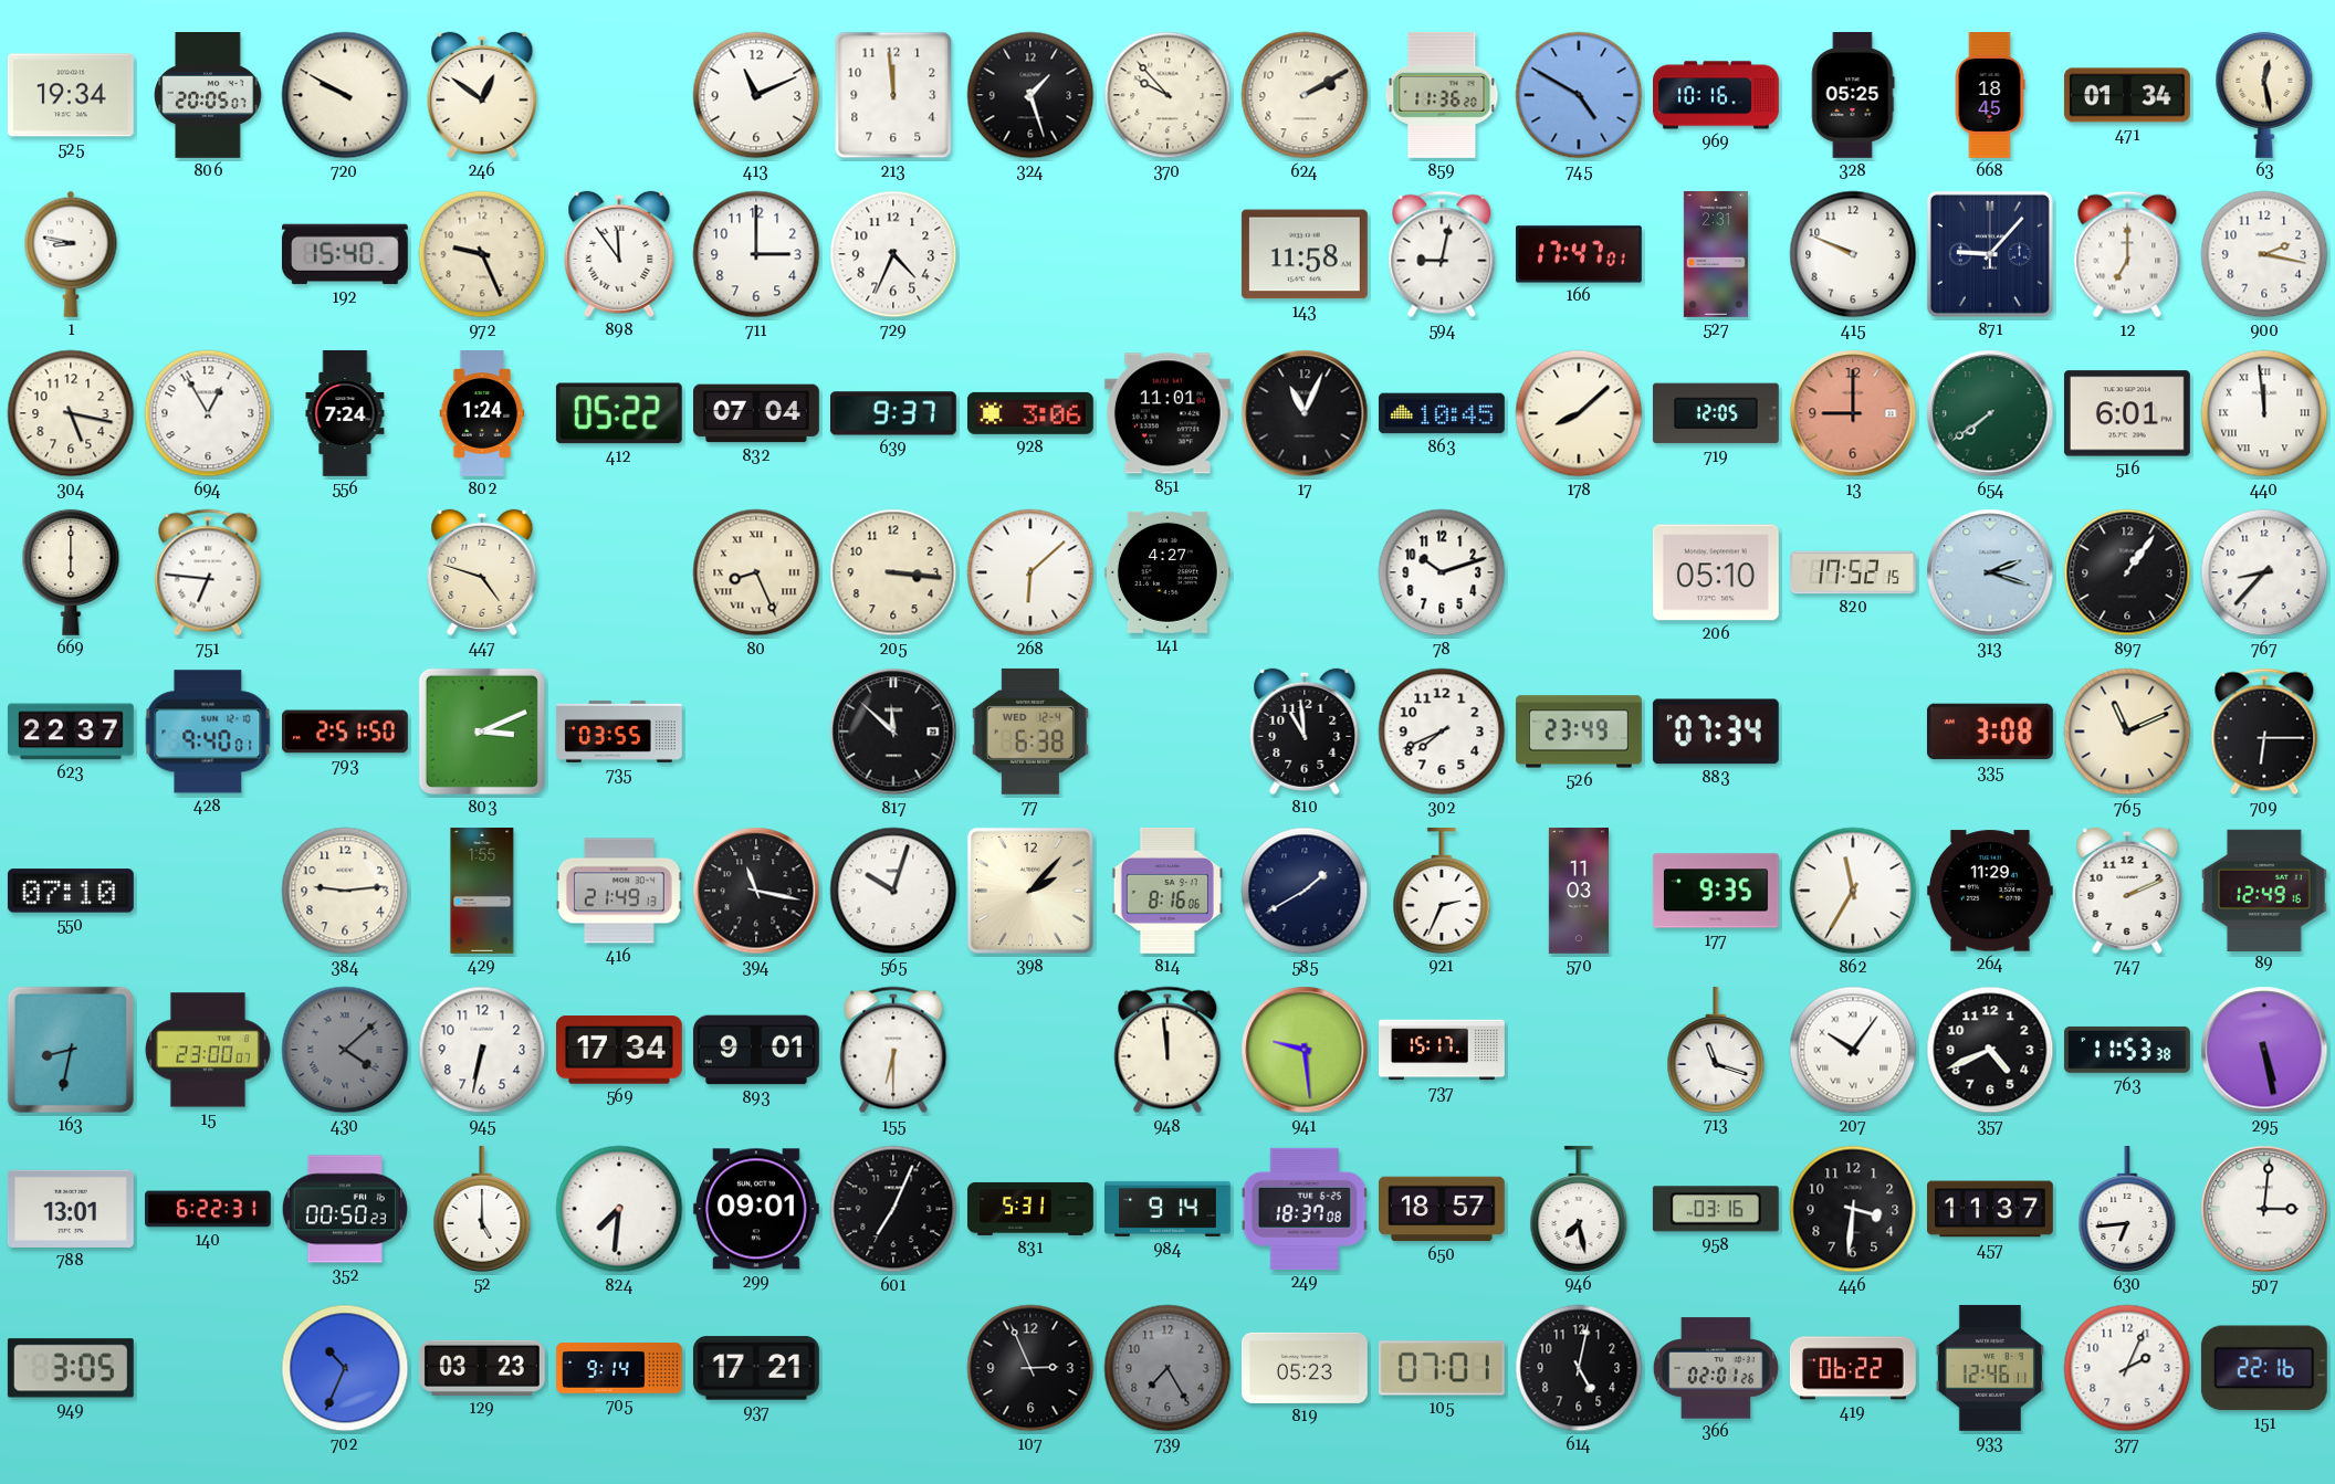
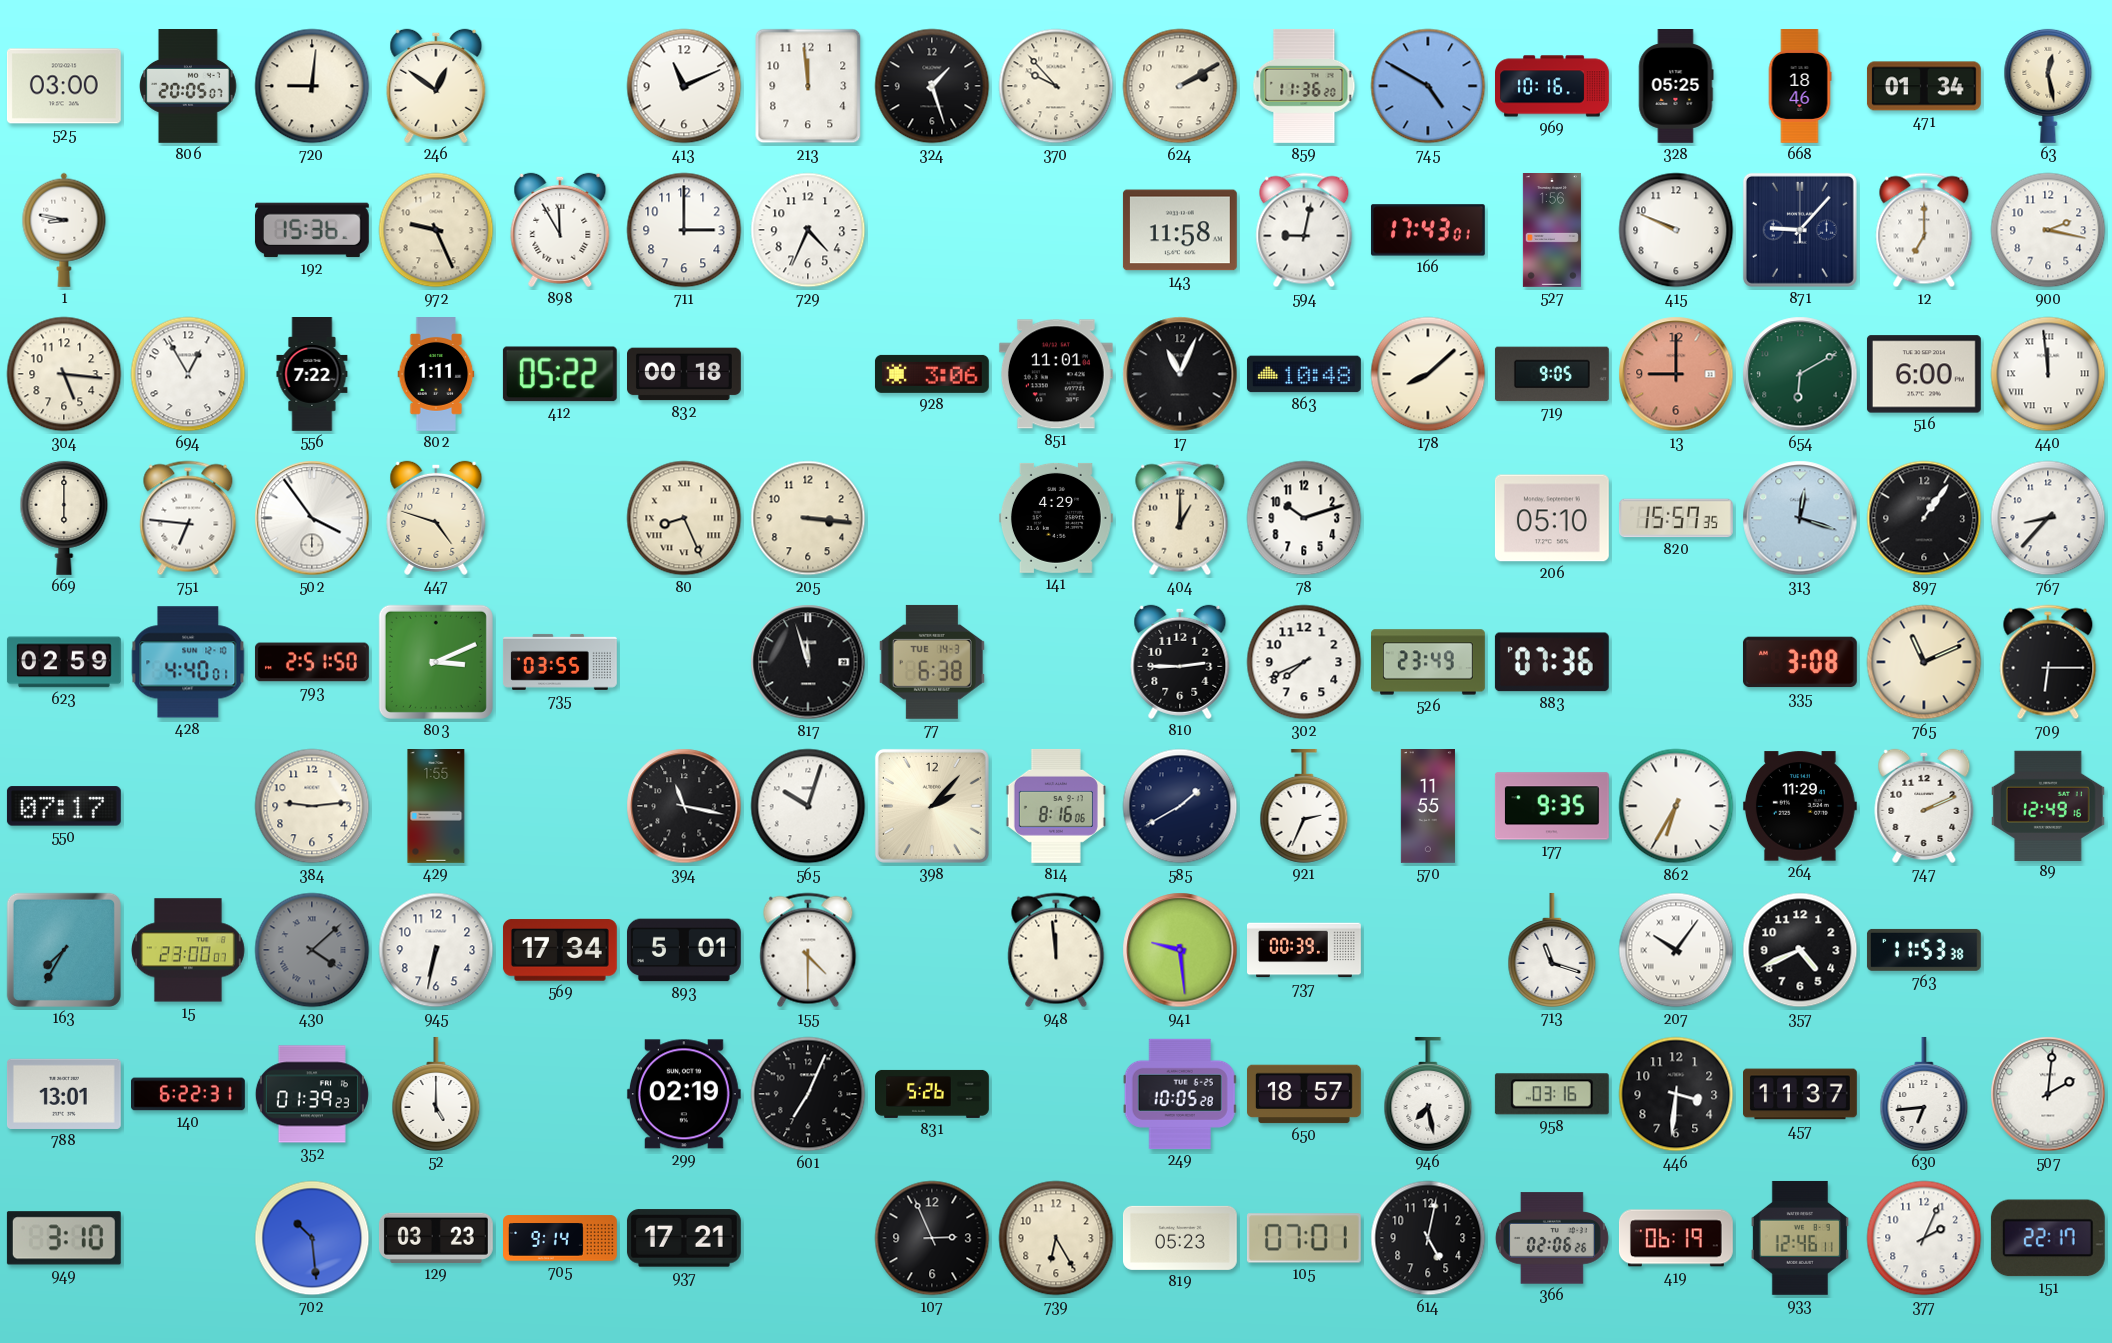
525: 19:34 -> 03:00
720: 9:50 -> 9:01
668: 18:45 -> 18:46
192: 15:40 -> 15:36
898: 11:54 -> 11:55
166: 17:47 -> 17:43
527: 2:31 -> 1:56
304: 5:17 -> 5:16
556: 7:24 -> 7:22
802: 1:24 -> 1:11
832: 07:04 -> 00:18
639: 9:37 -> none
863: 10:45 -> 10:48
719: 12:05 -> 9:05
654: 7:39 -> 6:10
516: 6:01 -> 6:00
502: none -> 3:54
268: 6:08 -> none
141: 4:27 -> 4:29
404: none -> 1:00
820: 17:52 -> 15:57
313: 2:18 -> 12:18
623: 22:37 -> 02:59
428: 9:40 -> 4:40
817: 11:52 -> 11:57
77 date: WED 12-4 -> TUE 14-3
810: 10:59 -> 2:45
883: 07:34 -> 07:36
550: 07:10 -> 07:17
416: 21:49 -> none
570: 11:03 -> 11:55
862: 11:35 -> 6:35
163: 8:32 -> 7:35
893: 9:01 -> 5:01
155: 6:30 -> 4:30
737: 15:17 -> 00:39
295: 5:28 -> none
352: 00:50 -> 01:39
824: 7:31 -> none
299: 09:01 -> 02:19
831: 5:31 -> 5:26
984: 9:14 -> none
249: 18:37 -> 10:05
507: 3:01 -> 2:01
949: 3:05 -> 3:10
702: 10:34 -> 10:29
739: 7:25 -> 6:25
739 dial: grey -> cream
366: 02:01 -> 02:06
419: 06:22 -> 06:19
151: 22:16 -> 22:17
